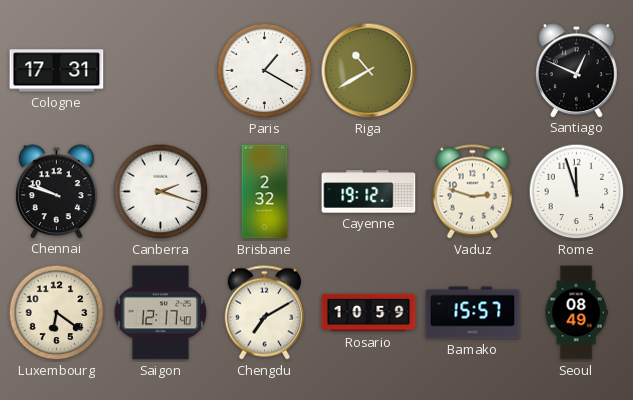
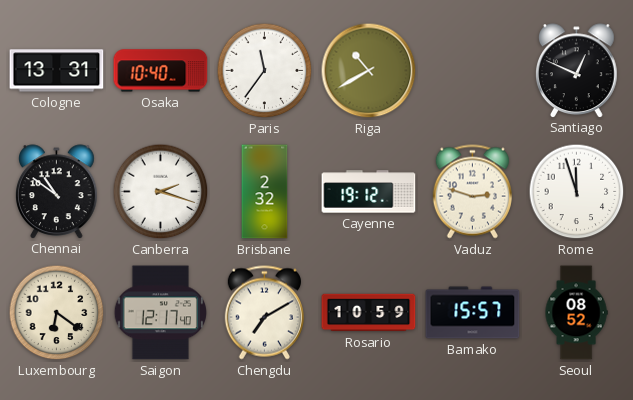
Cologne: 17:31 -> 13:31
Osaka: none -> 10:40
Paris: 1:20 -> 11:36
Chennai: 9:48 -> 10:51
Seoul: 08:49 -> 08:52
